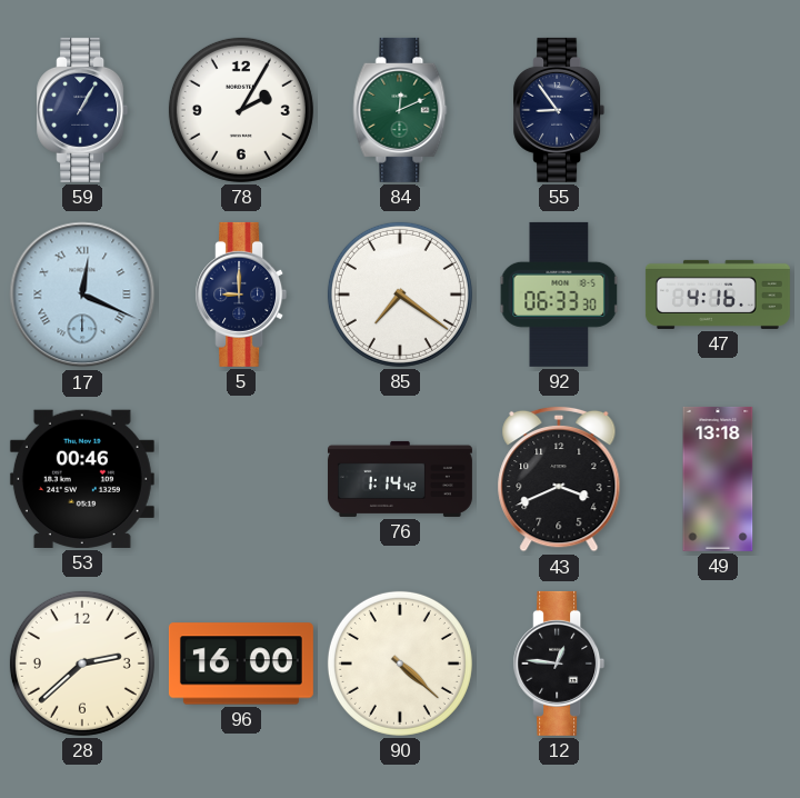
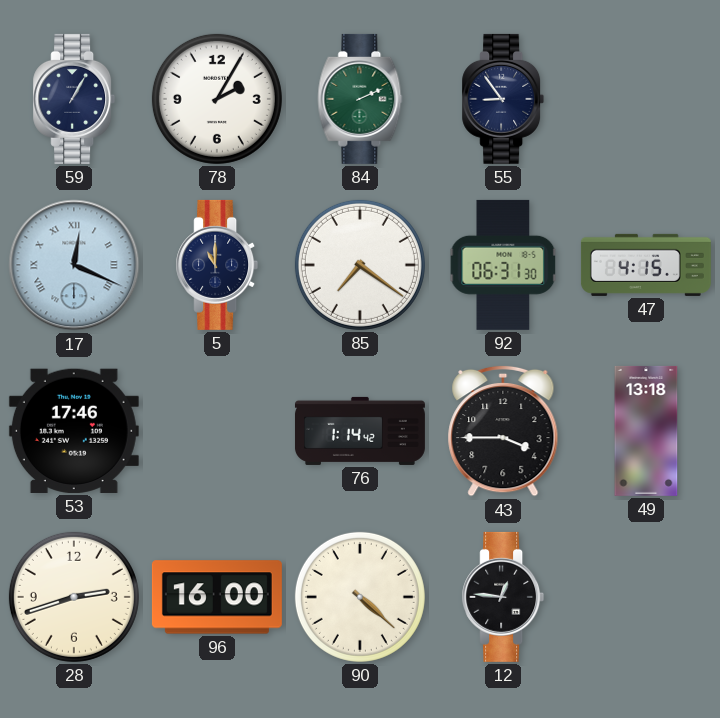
84: 12:11 -> 2:11
5: 9:00 -> 11:00
92: 06:33 -> 06:31
47: 4:16 -> 4:15
53: 00:46 -> 17:46
43: 3:41 -> 3:45
28: 2:38 -> 2:42
